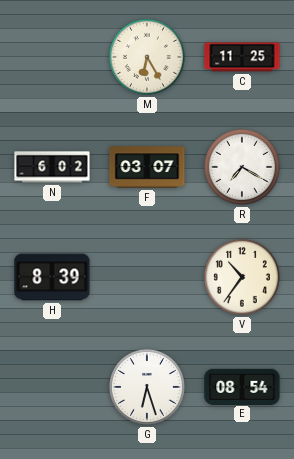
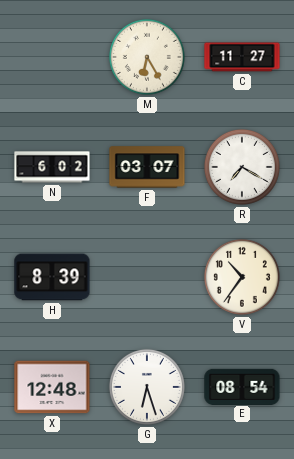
C: 11:25 -> 11:27
X: none -> 12:48
